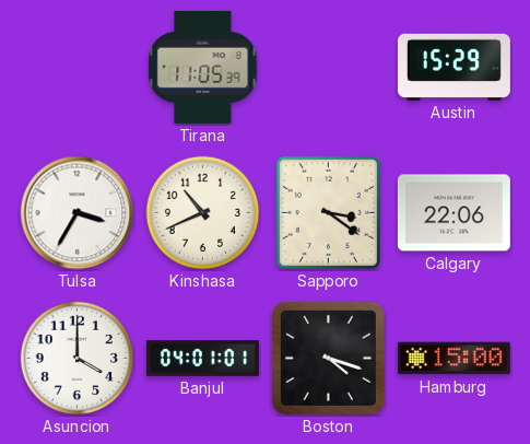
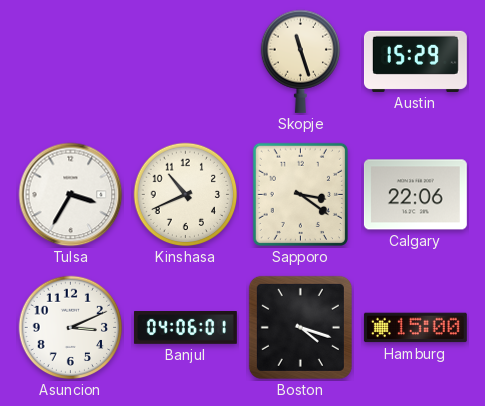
Tirana: 11:05 -> none
Skopje: none -> 11:27
Asuncion: 4:00 -> 3:11
Banjul: 04:01 -> 04:06
